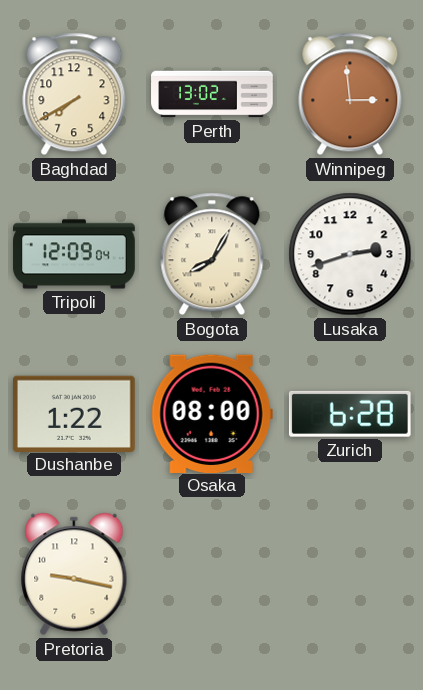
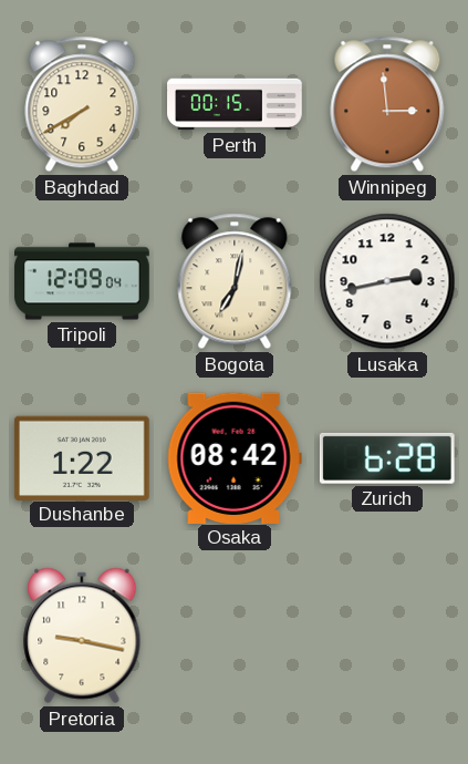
Perth: 13:02 -> 00:15
Bogota: 8:05 -> 7:02
Lusaka: 2:42 -> 2:43
Osaka: 08:00 -> 08:42
